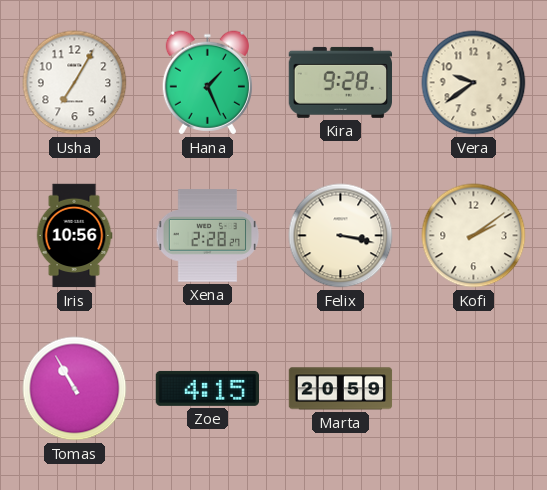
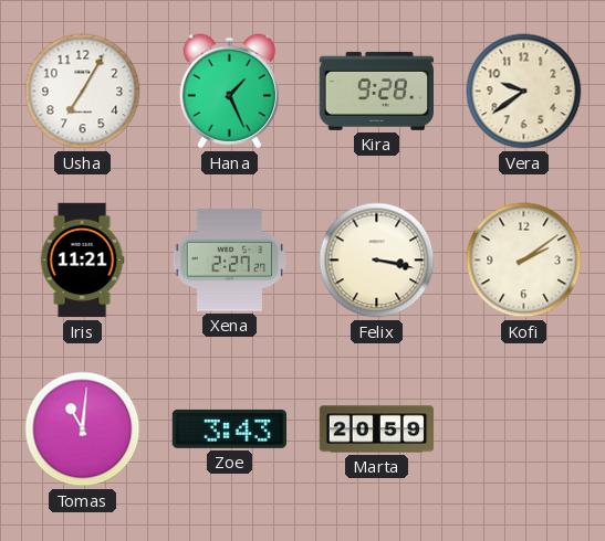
Iris: 10:56 -> 11:21
Xena: 2:28 -> 2:27
Tomas: 10:55 -> 11:01
Zoe: 4:15 -> 3:43
